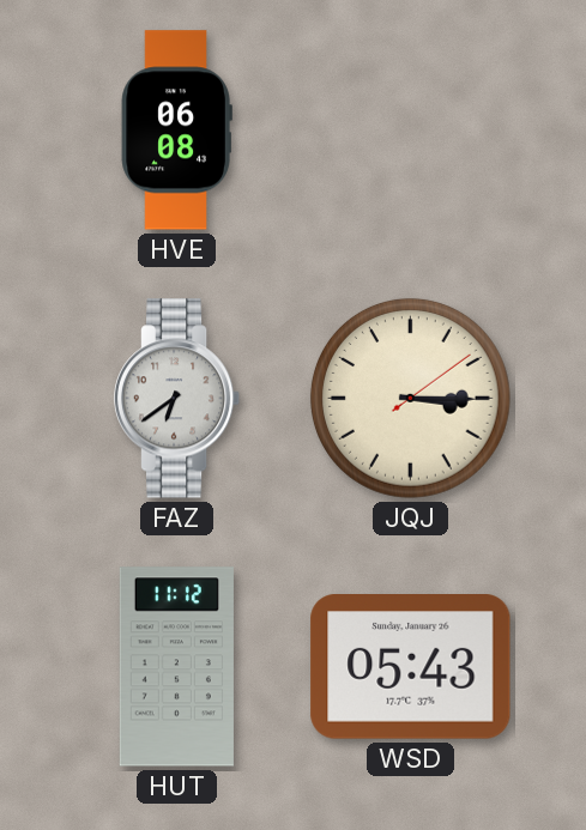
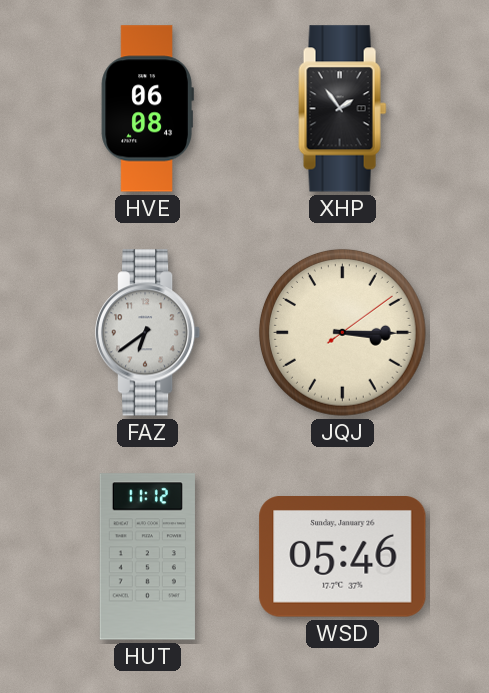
XHP: none -> 1:54
WSD: 05:43 -> 05:46
